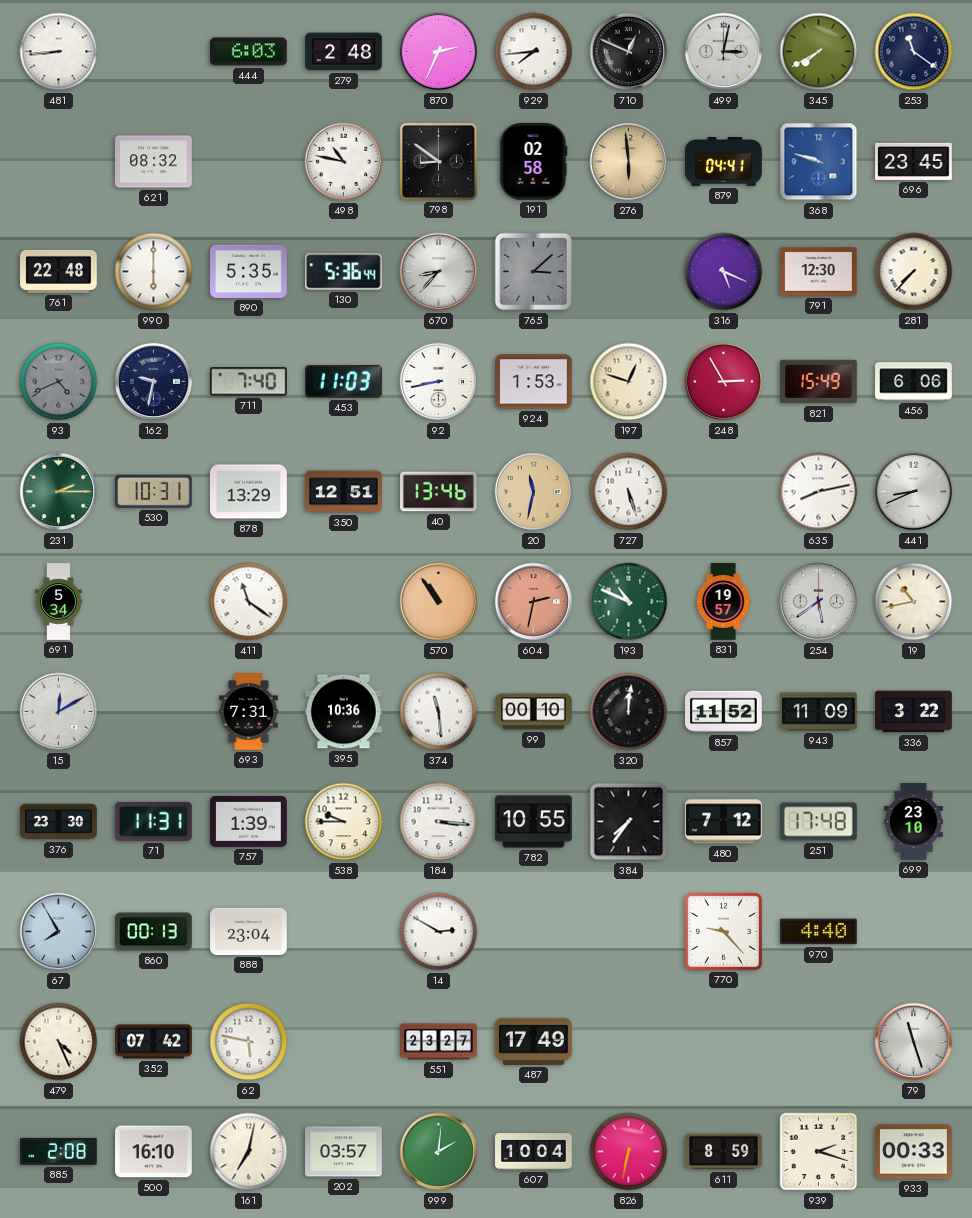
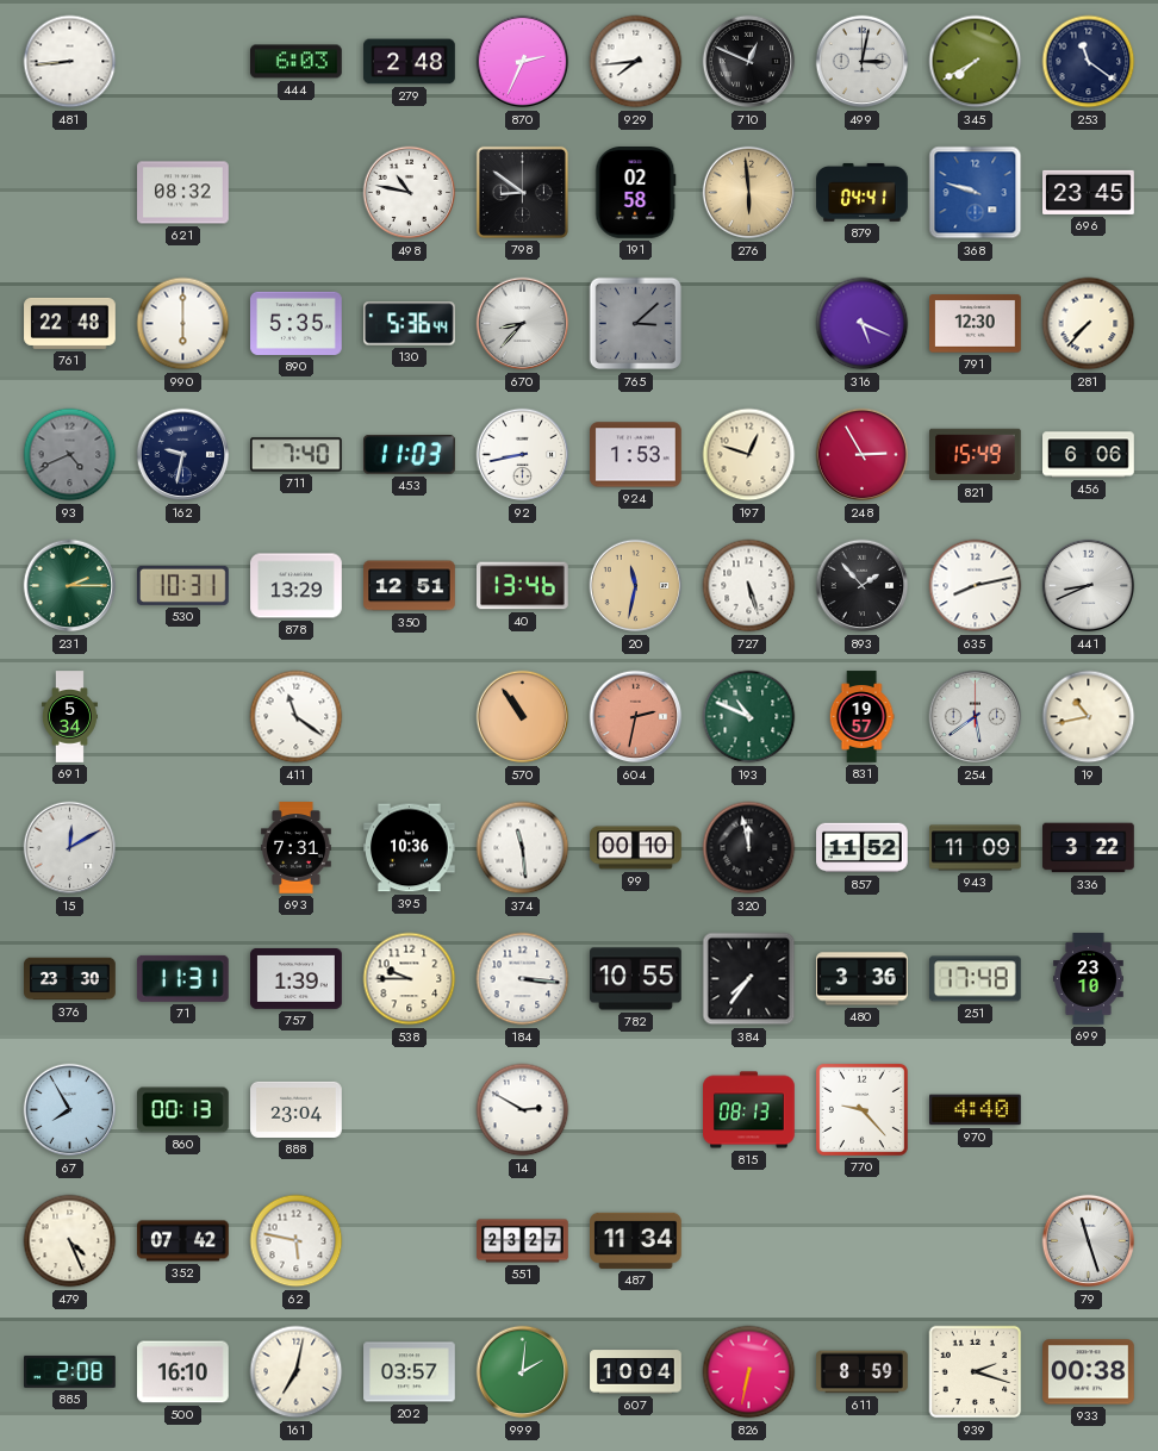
893: none -> 1:53
320: 12:01 -> 11:58
480: 7:12 -> 3:36
815: none -> 08:13
487: 17:49 -> 11:34
933: 00:33 -> 00:38
